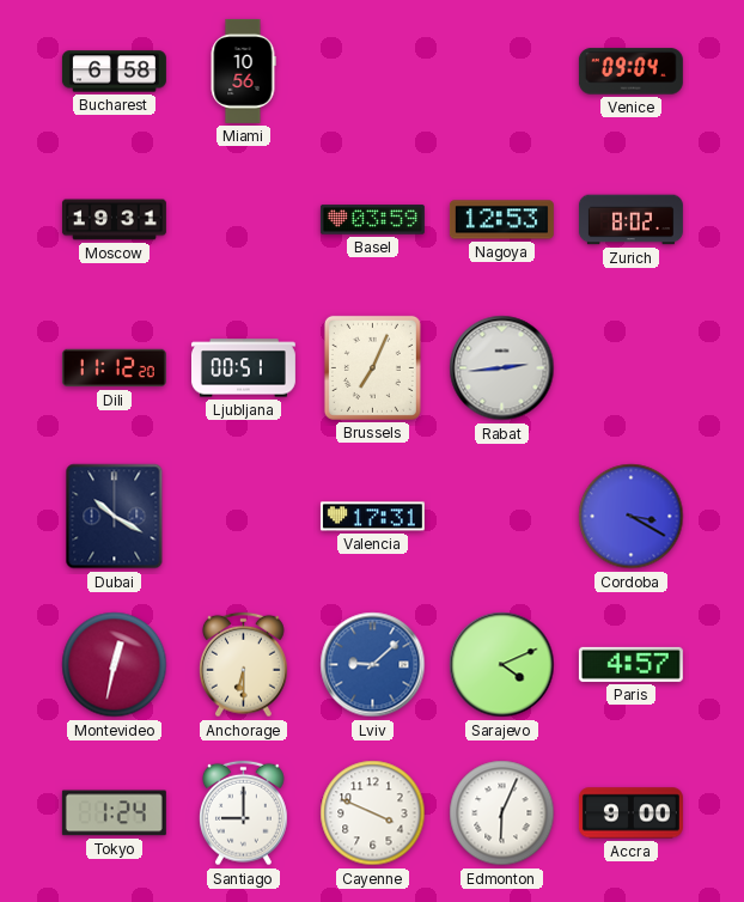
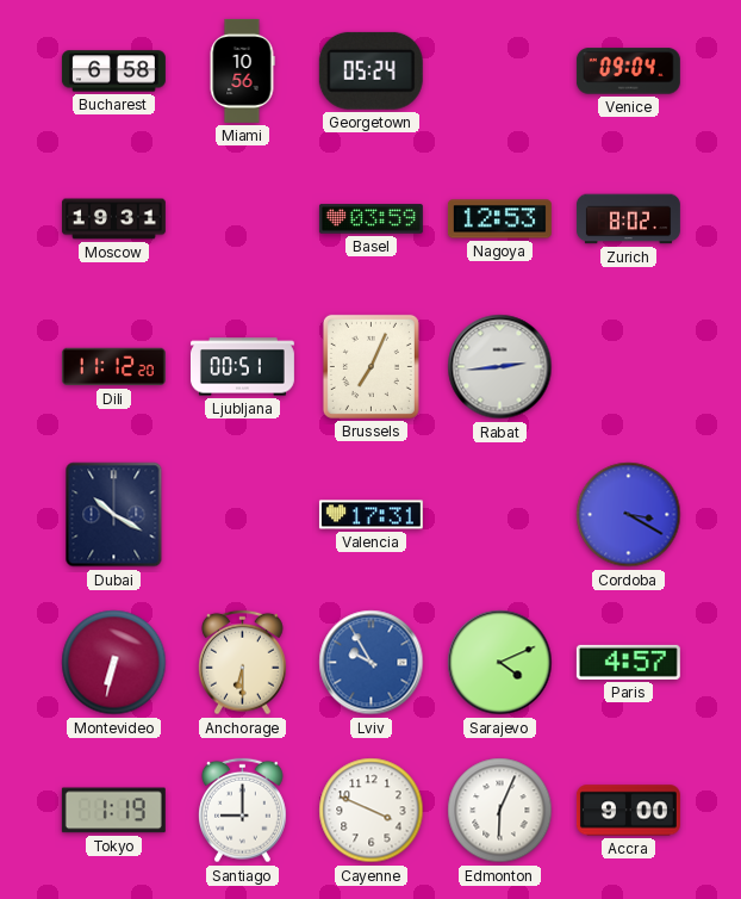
Georgetown: none -> 05:24
Montevideo: 12:32 -> 6:32
Lviv: 9:08 -> 9:55
Tokyo: 1:24 -> 1:19
